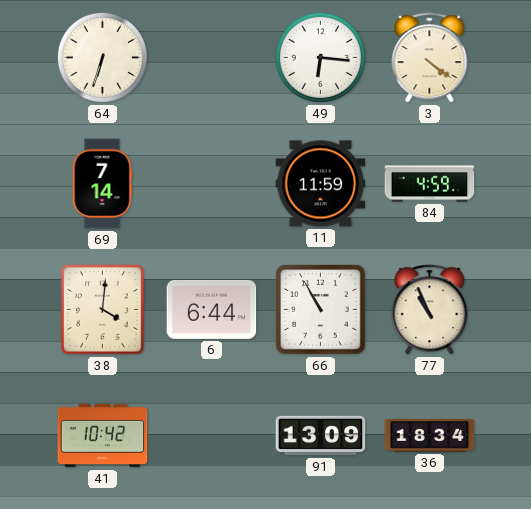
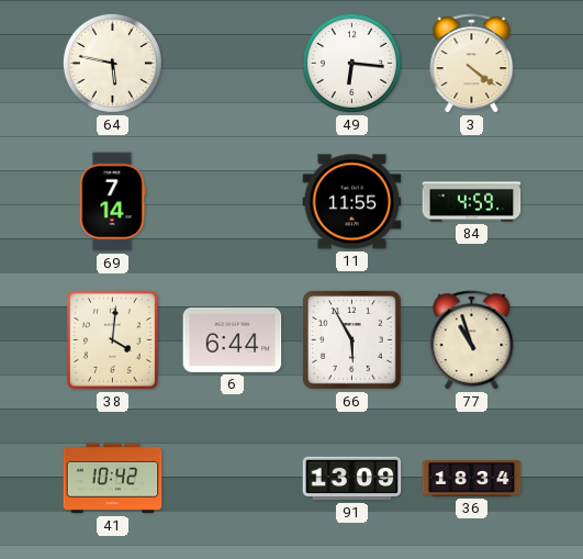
64: 6:33 -> 5:47
11: 11:59 -> 11:55
66: 10:55 -> 5:55
77: 10:56 -> 10:57
